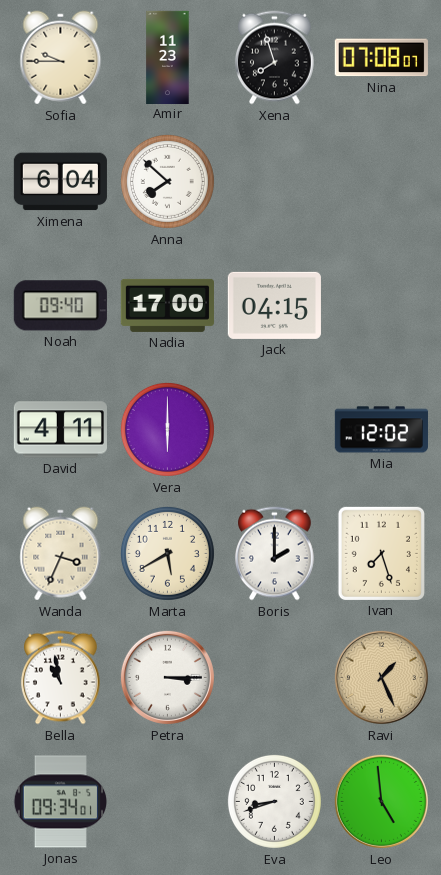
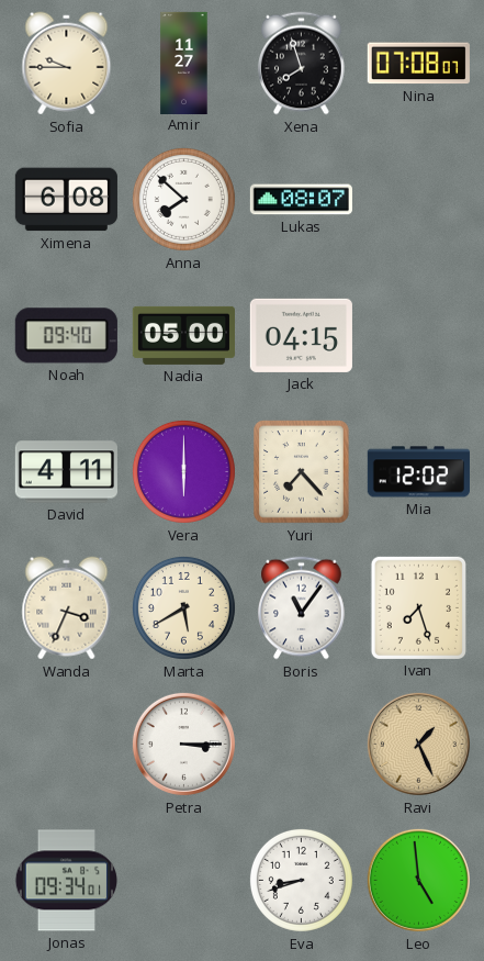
Amir: 11:23 -> 11:27
Ximena: 6:04 -> 6:08
Lukas: none -> 08:07
Nadia: 17:00 -> 05:00
Yuri: none -> 7:23
Boris: 2:00 -> 11:06
Bella: 10:58 -> none
